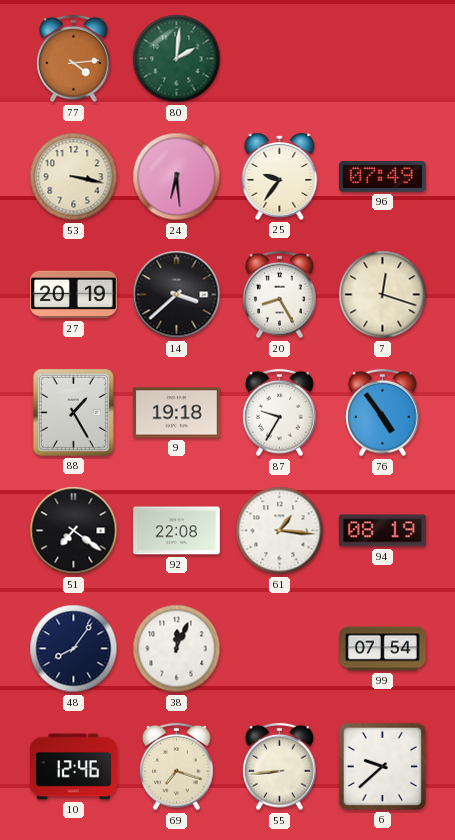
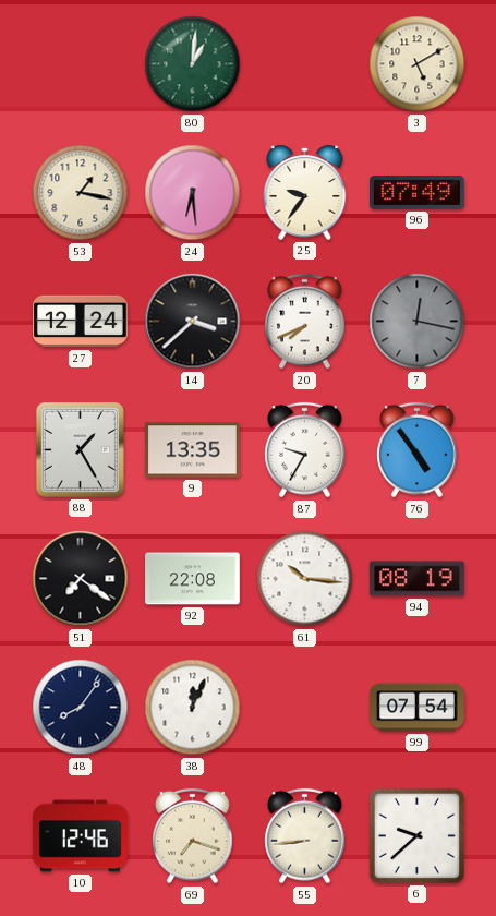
77: 4:14 -> none
80: 2:01 -> 1:01
3: none -> 5:10
53: 3:17 -> 1:17
27: 20:19 -> 12:24
20: 8:25 -> 7:41
7: 12:18 -> 12:17
7 dial: cream -> grey
9: 19:18 -> 13:35
61: 1:16 -> 10:16
